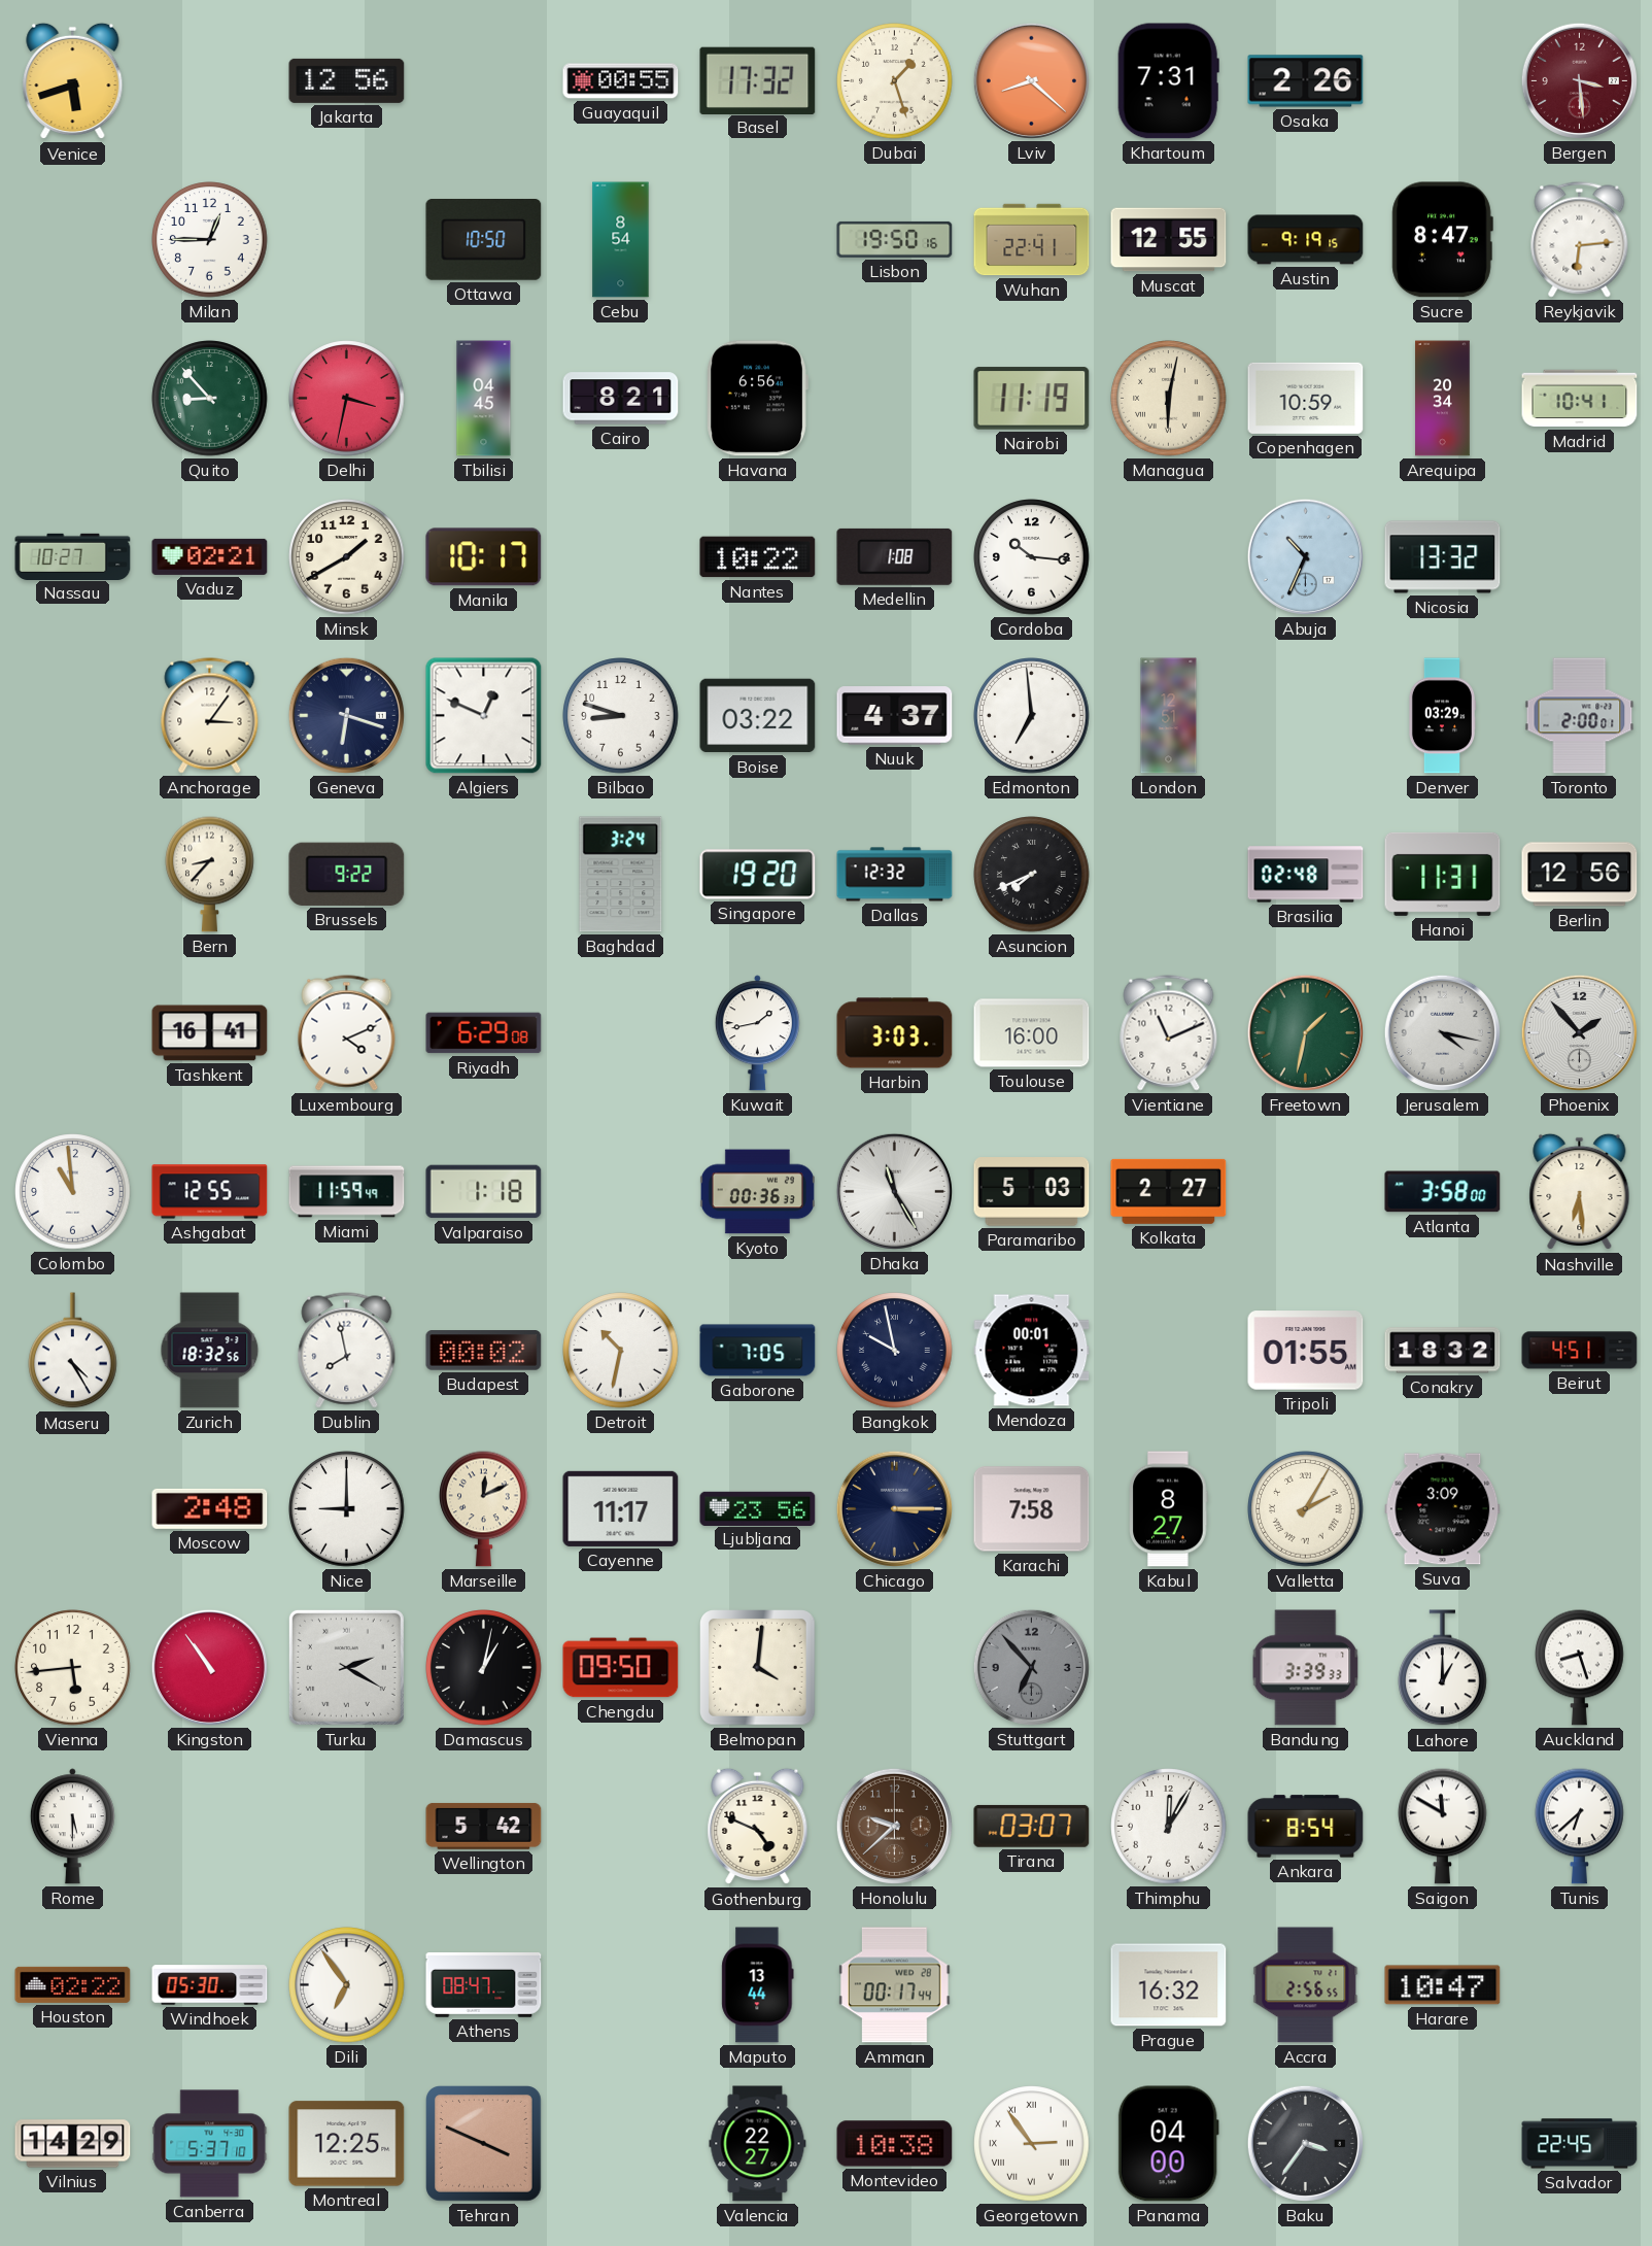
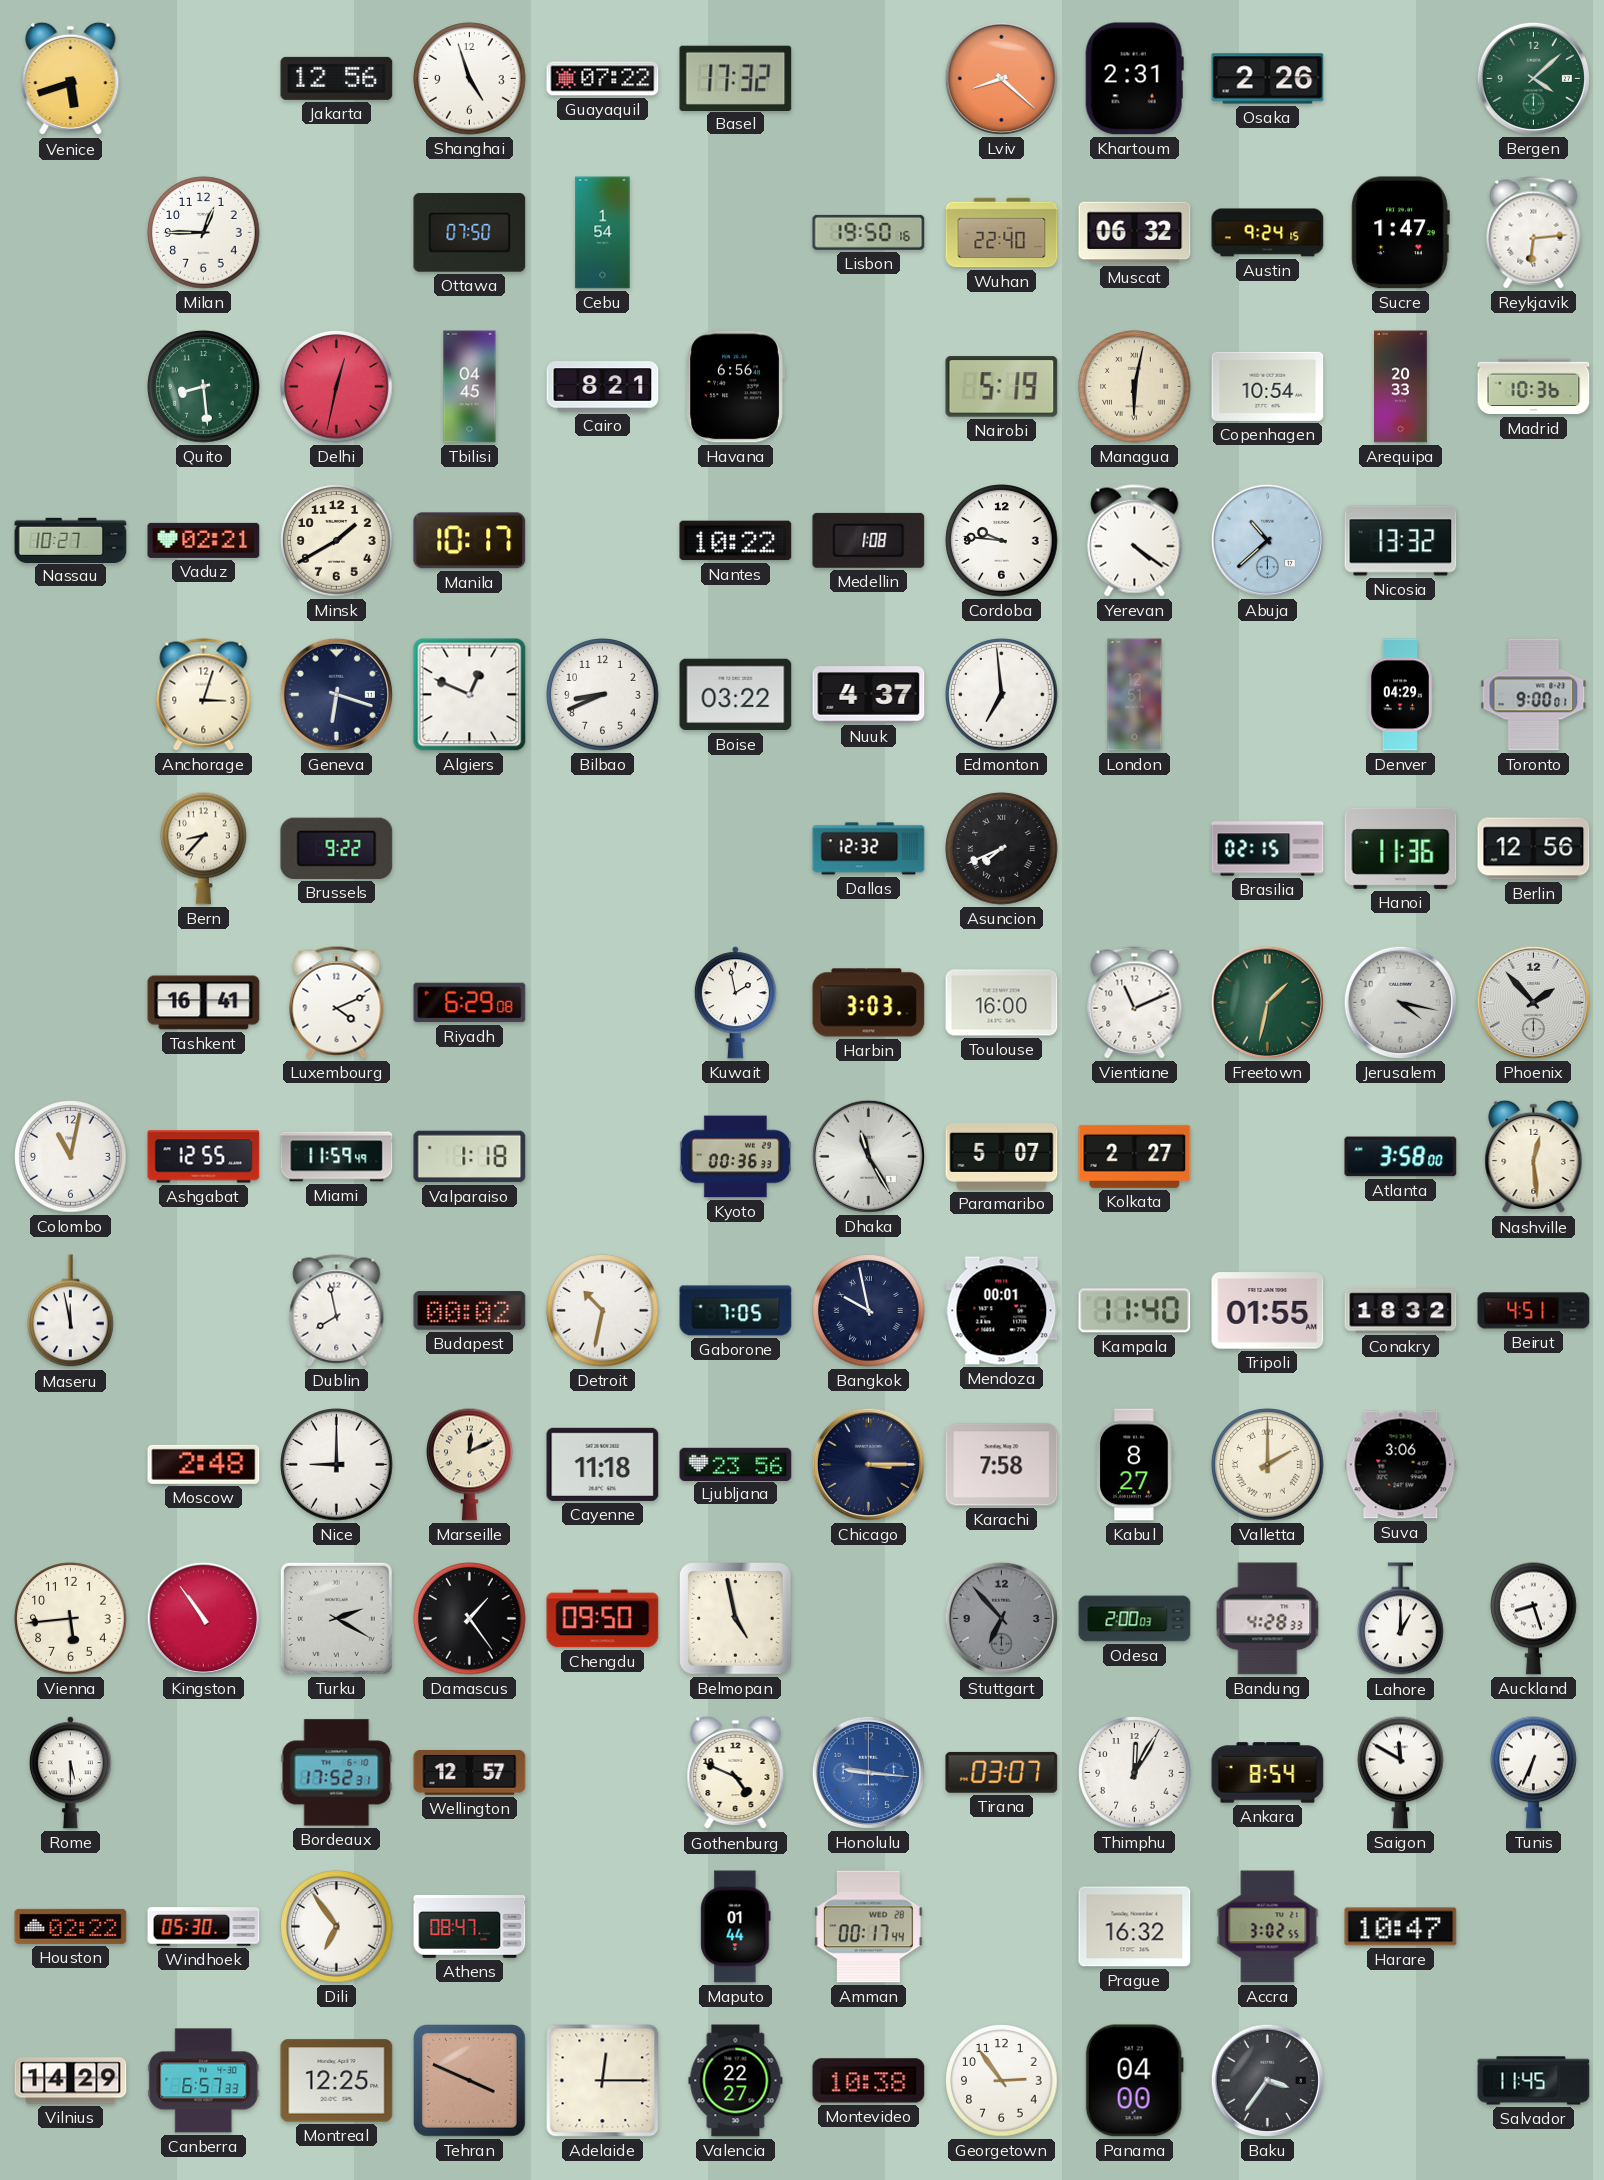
Shanghai: none -> 4:57
Guayaquil: 00:55 -> 07:22
Dubai: 1:27 -> none
Khartoum: 7:31 -> 2:31
Bergen: 3:29 -> 4:08
Bergen dial: burgundy -> green
Ottawa: 10:50 -> 07:50
Cebu: 8:54 -> 1:54
Wuhan: 22:41 -> 22:40
Muscat: 12:55 -> 06:32
Austin: 9:19 -> 9:24
Sucre: 8:47 -> 1:47
Quito: 8:53 -> 8:29
Delhi: 3:32 -> 12:32
Nairobi: 11:19 -> 5:19
Copenhagen: 10:59 -> 10:54
Arequipa: 20:34 -> 20:33
Madrid: 10:41 -> 10:36
Cordoba: 10:16 -> 9:46
Yerevan: none -> 4:21
Abuja: 10:34 -> 10:38
Anchorage: 3:06 -> 3:03
Bilbao: 8:48 -> 8:41
Denver: 03:29 -> 04:29
Toronto: 2:00 -> 9:00
Baghdad: 3:24 -> none
Singapore: 19:20 -> none
Brasilia: 02:48 -> 02:15
Hanoi: 11:31 -> 11:36
Kuwait: 1:43 -> 1:58
Colombo: 10:59 -> 11:02
Paramaribo: 5:03 -> 5:07
Nashville: 6:29 -> 12:29
Maseru: 4:25 -> 11:58
Zurich: 18:32 -> none
Kampala: none -> 11:40
Cayenne: 11:17 -> 11:18
Valletta: 2:05 -> 2:00
Suva: 3:09 -> 3:06
Damascus: 1:02 -> 1:24
Belmopan: 4:01 -> 4:58
Odesa: none -> 2:00
Bandung: 3:39 -> 4:28
Bordeaux: none -> 17:52
Wellington: 5:42 -> 12:57
Honolulu: 9:38 -> 9:16
Honolulu dial: brown -> blue
Tunis: 6:38 -> 6:34
Maputo: 13:44 -> 01:44
Accra: 2:56 -> 3:02
Canberra: 5:37 -> 6:57
Adelaide: none -> 12:15
Georgetown numerals: Roman -> Arabic
Salvador: 22:45 -> 11:45
